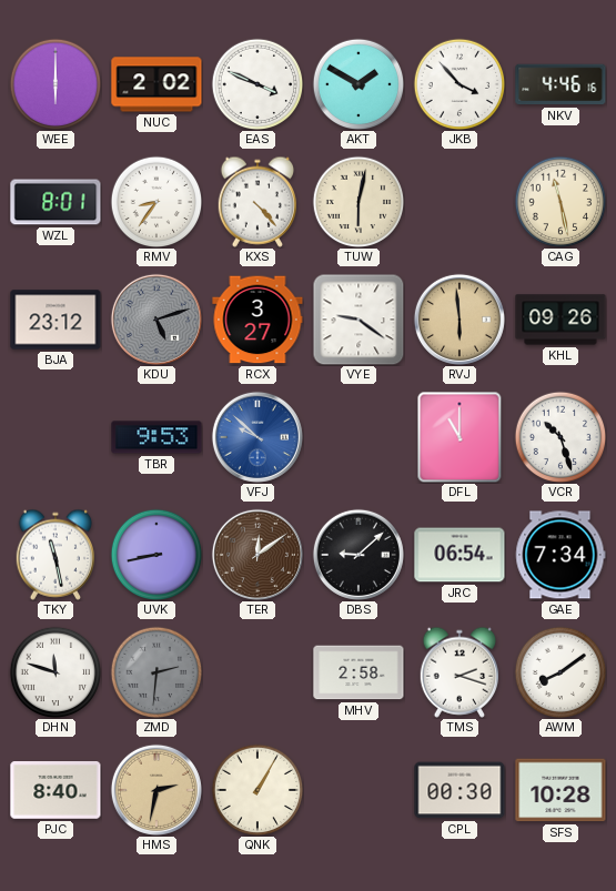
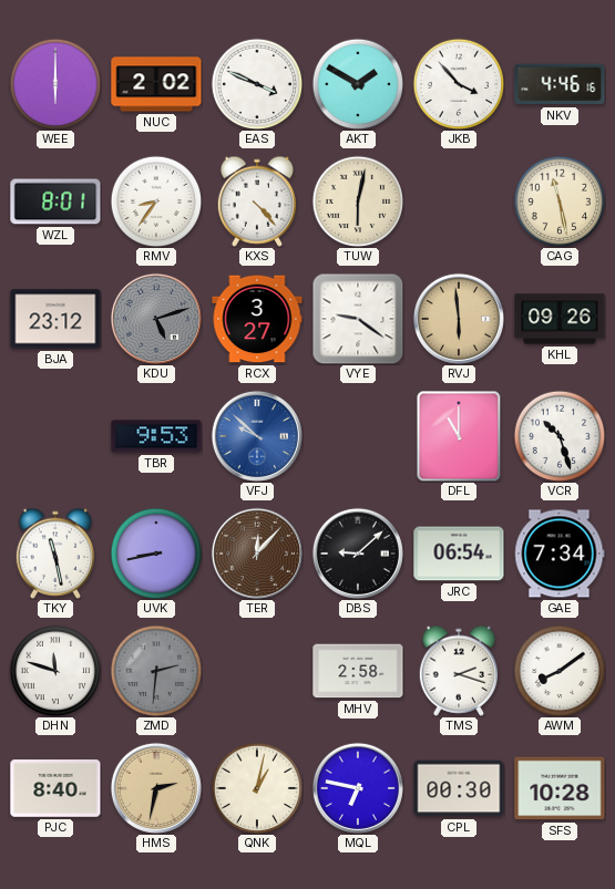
TER: 12:09 -> 12:07
QNK: 1:05 -> 1:02
MQL: none -> 6:47
